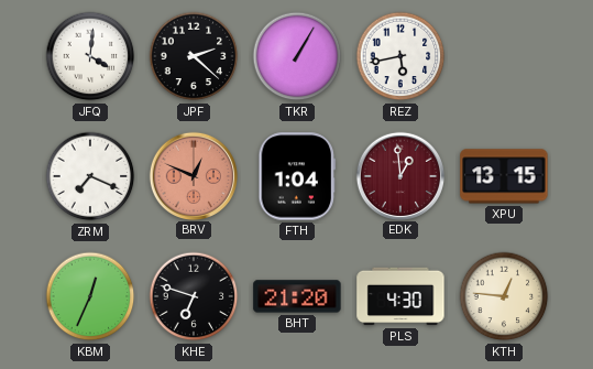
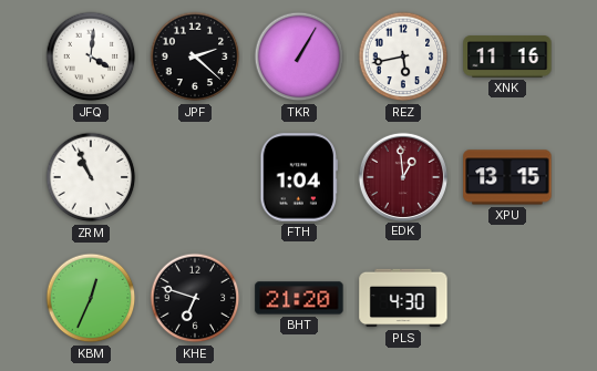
XNK: none -> 11:16
ZRM: 7:19 -> 10:56
BRV: 12:49 -> none
KTH: 12:46 -> none
